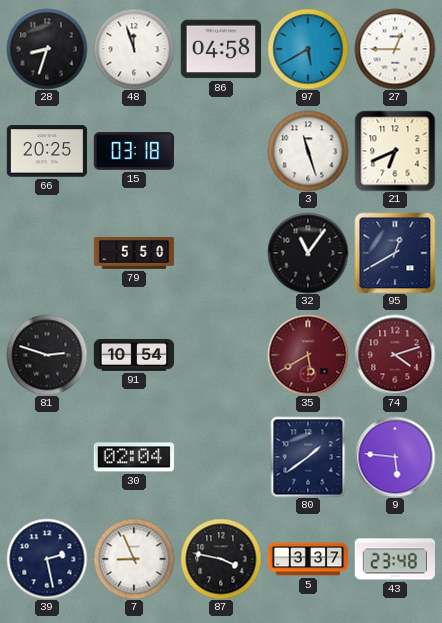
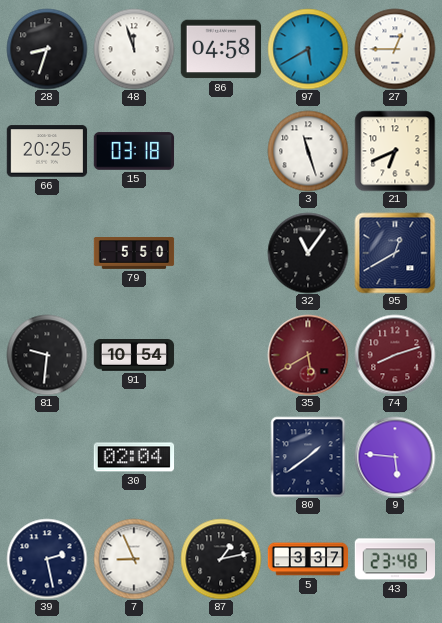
81: 2:48 -> 9:31
74: 4:12 -> 8:12
87: 3:47 -> 1:13
